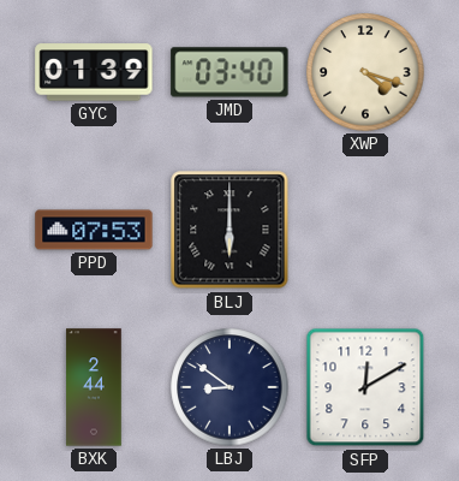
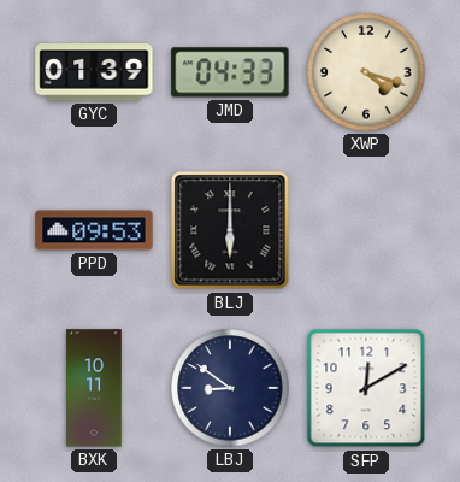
JMD: 03:40 -> 04:33
PPD: 07:53 -> 09:53
BXK: 2:44 -> 10:11
